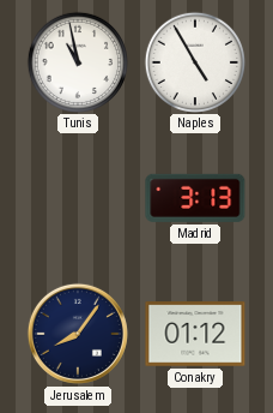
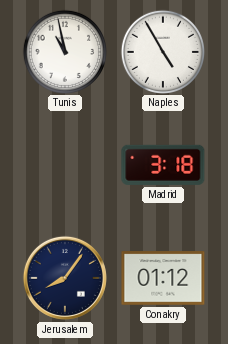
Madrid: 3:13 -> 3:18
